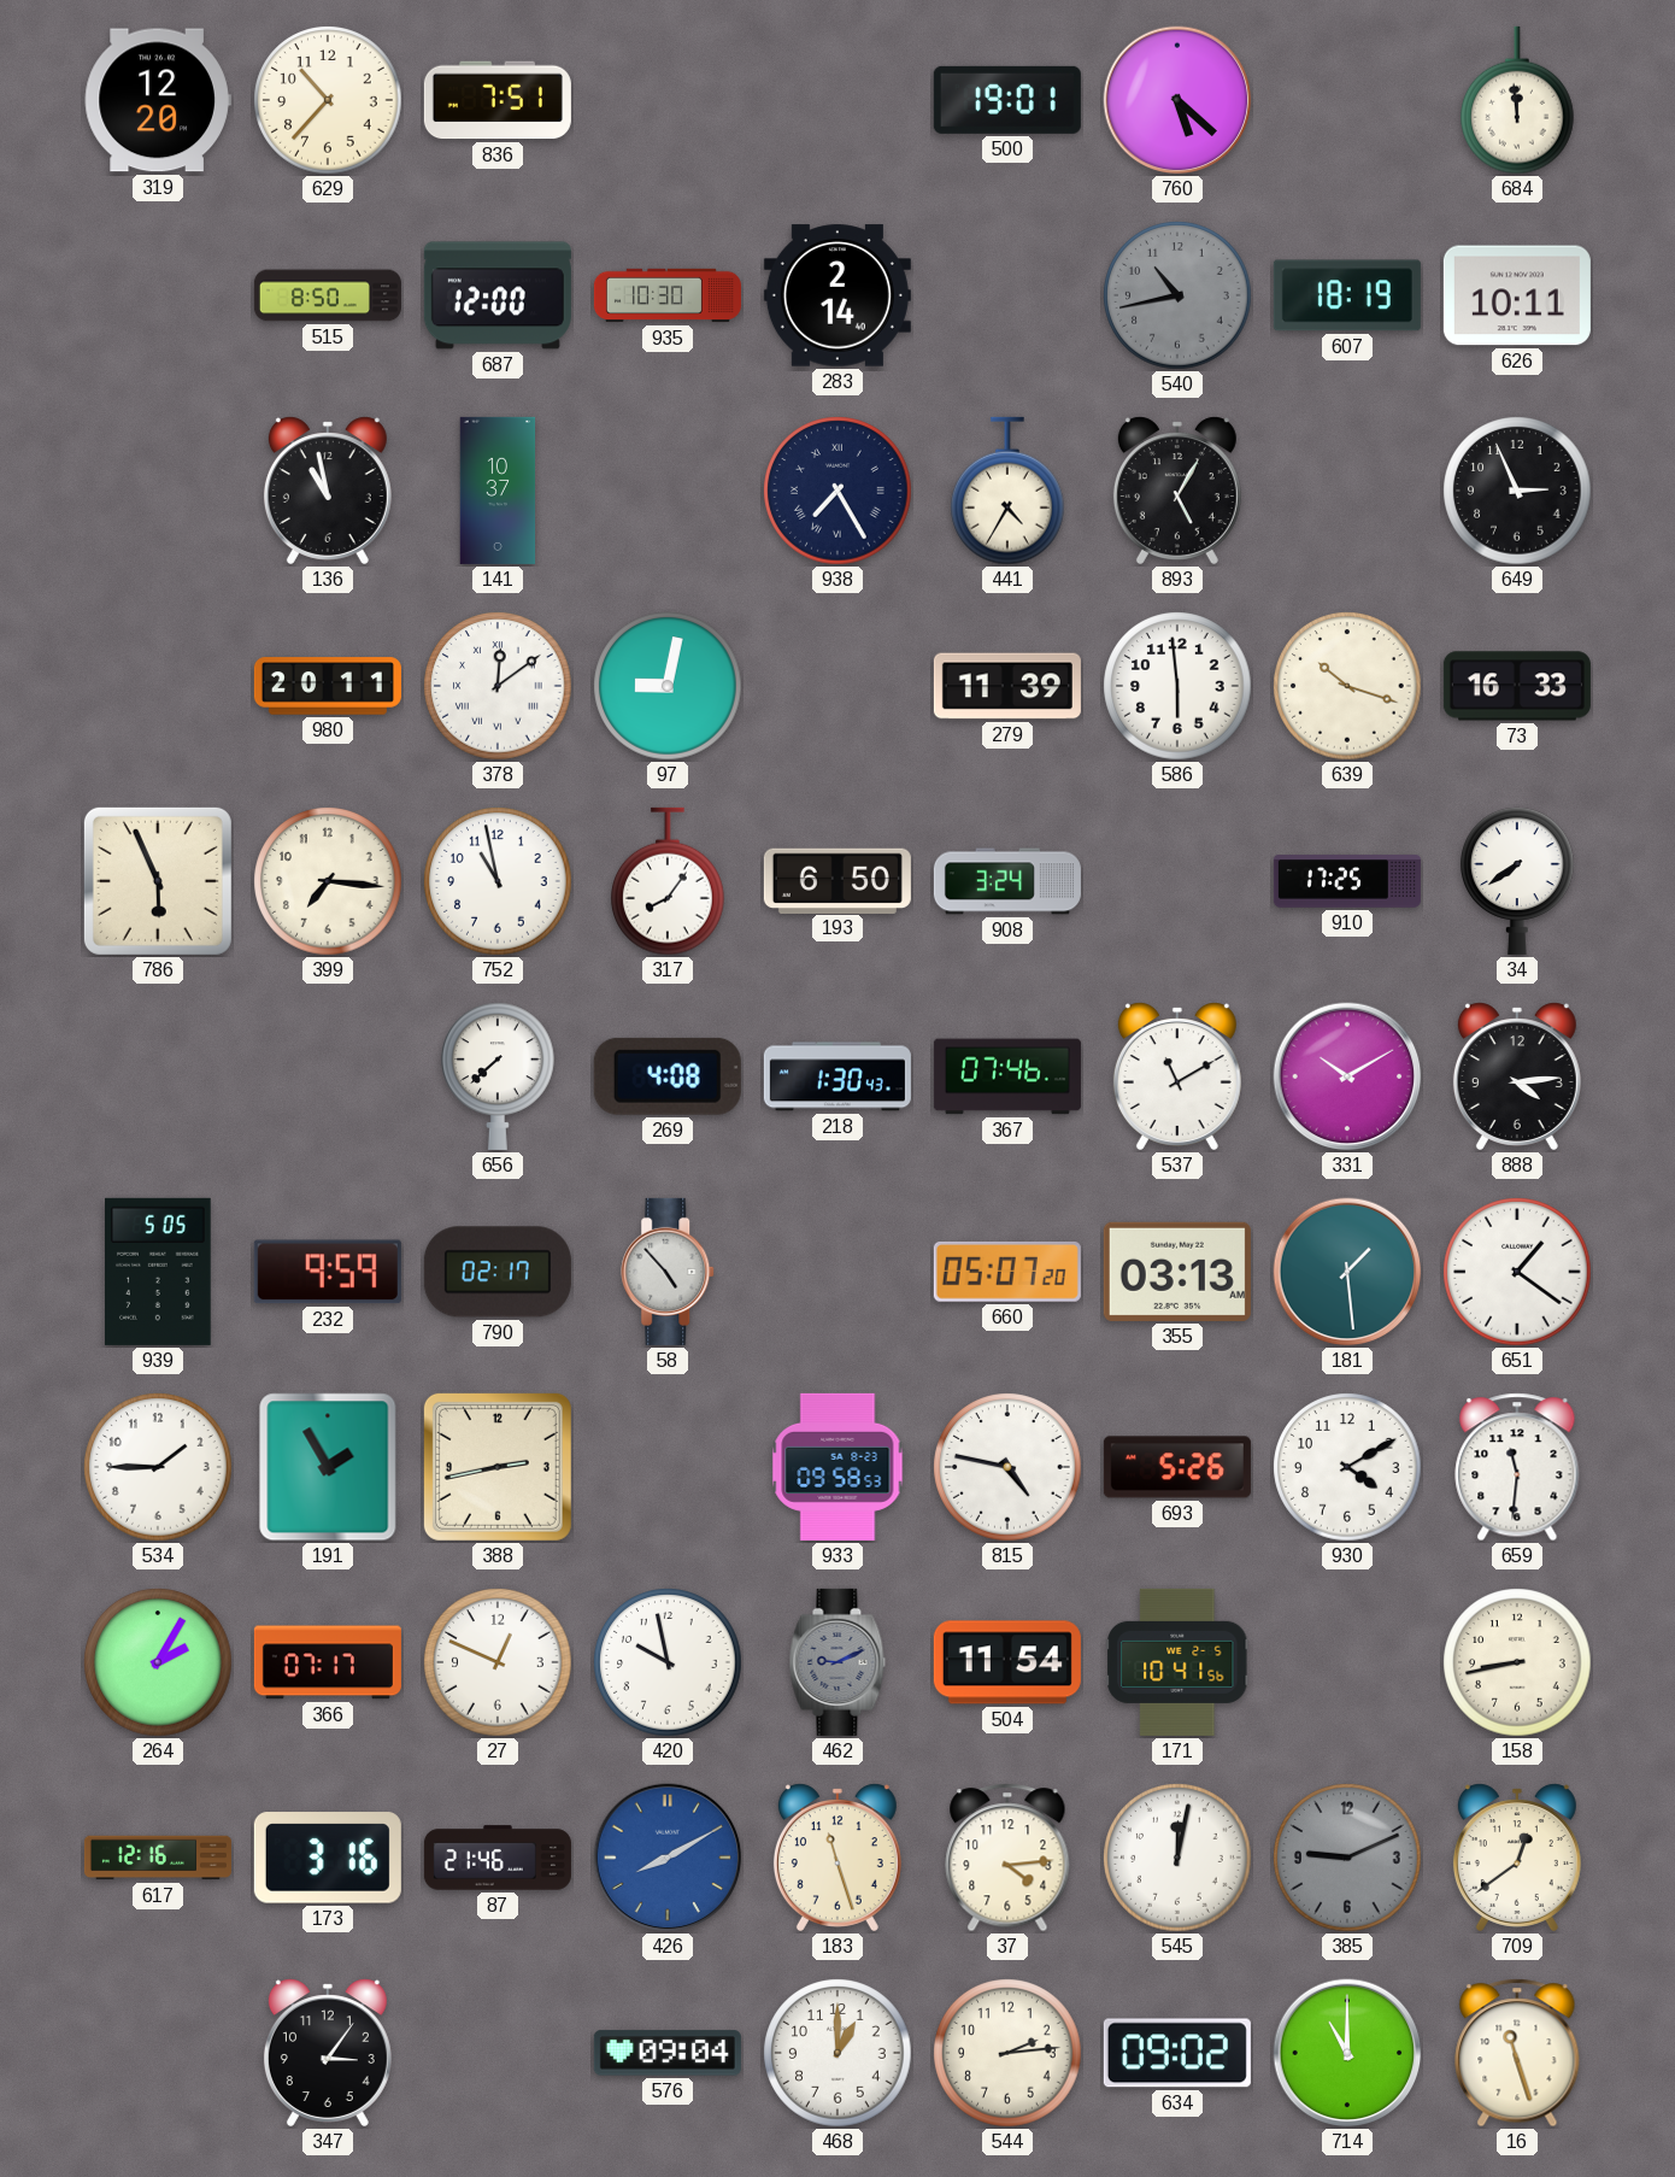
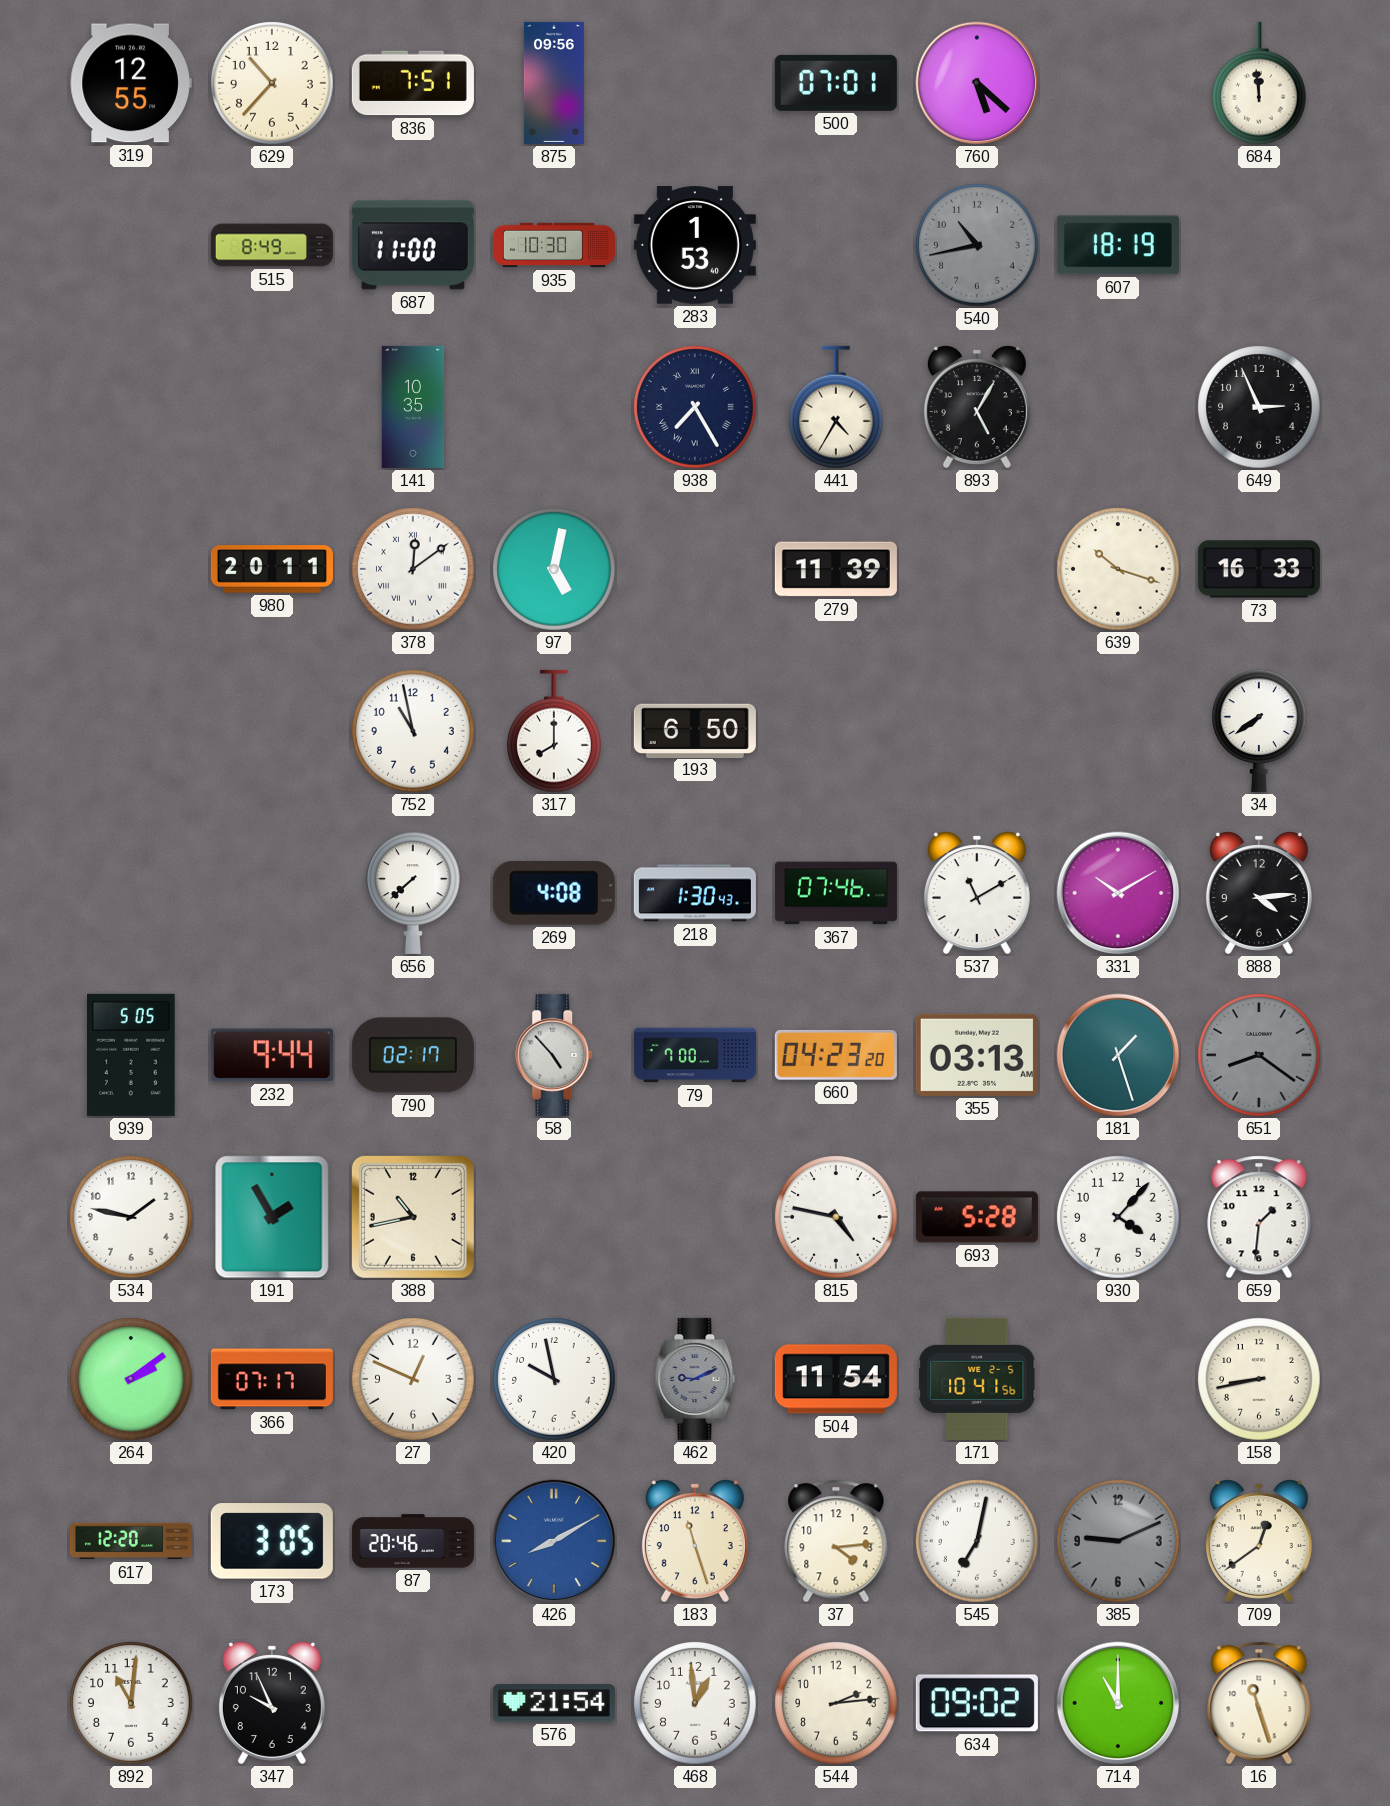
319: 12:20 -> 12:55
875: none -> 09:56
500: 19:01 -> 07:01
515: 8:50 -> 8:49
687: 12:00 -> 11:00
283: 2:14 -> 1:53
626: 10:11 -> none
136: 10:58 -> none
141: 10:37 -> 10:35
97: 9:02 -> 5:02
586: 5:59 -> none
786: 5:56 -> none
399: 7:16 -> none
317: 8:06 -> 8:00
908: 3:24 -> none
910: 17:25 -> none
232: 9:59 -> 9:44
79: none -> 7:00
660: 05:07 -> 04:23
181: 1:29 -> 1:27
651: 1:21 -> 8:21
651 dial: white -> grey
534: 1:45 -> 1:47
388: 2:43 -> 10:43
933: 09:58 -> none
693: 5:26 -> 5:28
930: 4:10 -> 4:07
659: 11:31 -> 1:31
264: 2:05 -> 2:09
617: 12:16 -> 12:20
173: 3:16 -> 3:05
87: 21:46 -> 20:46
545: 12:02 -> 7:02
892: none -> 11:01
347: 3:06 -> 9:56
576: 09:04 -> 21:54
468: 1:00 -> 12:59
